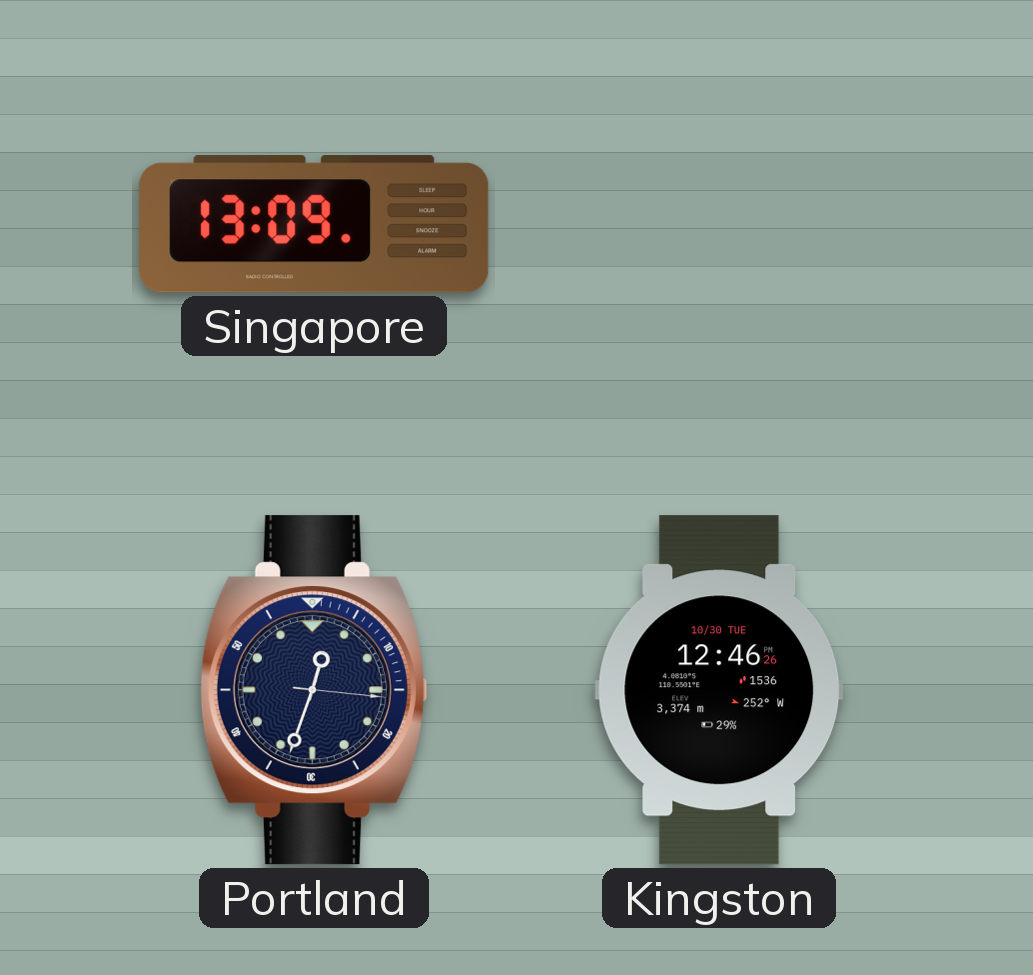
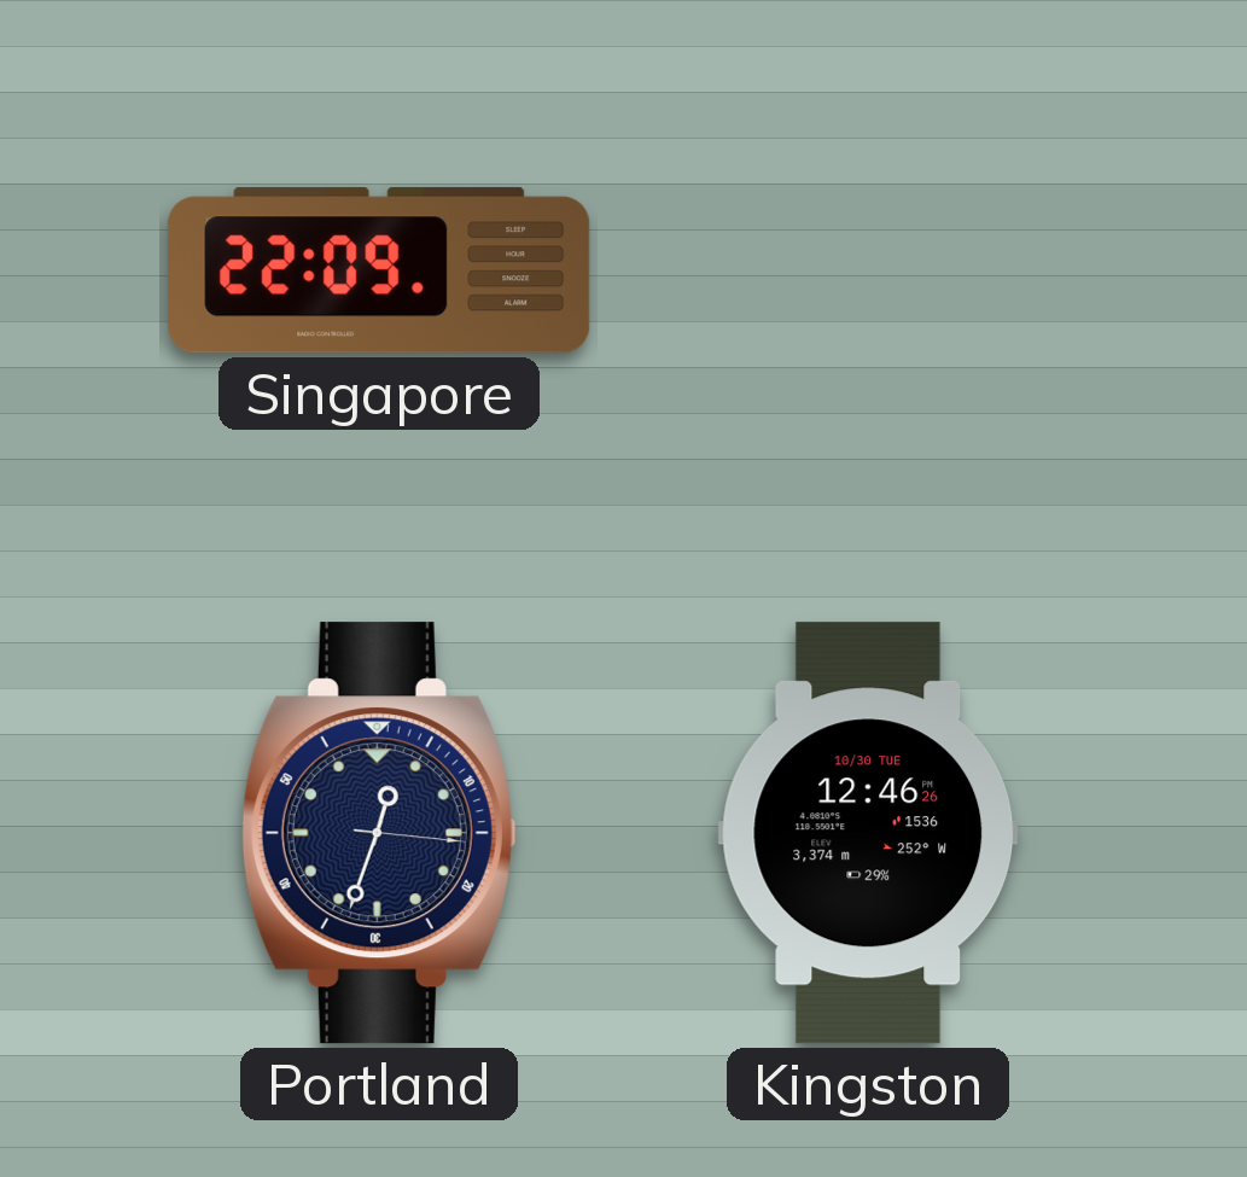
Singapore: 13:09 -> 22:09
